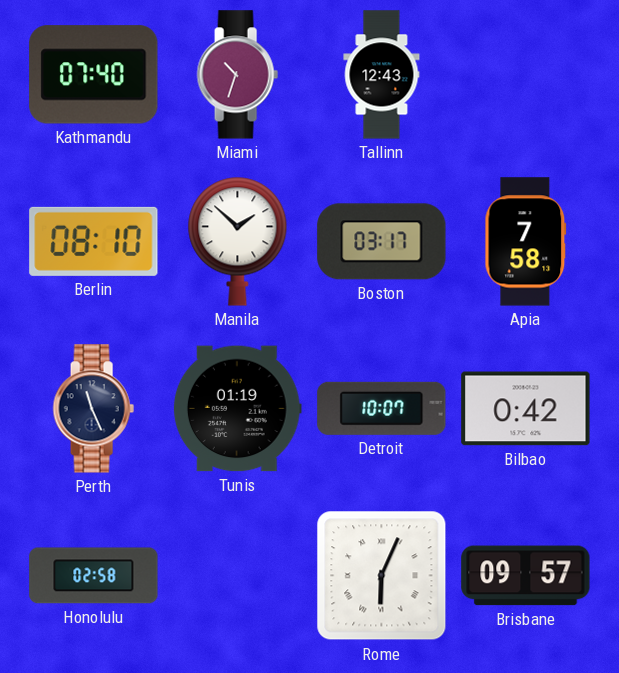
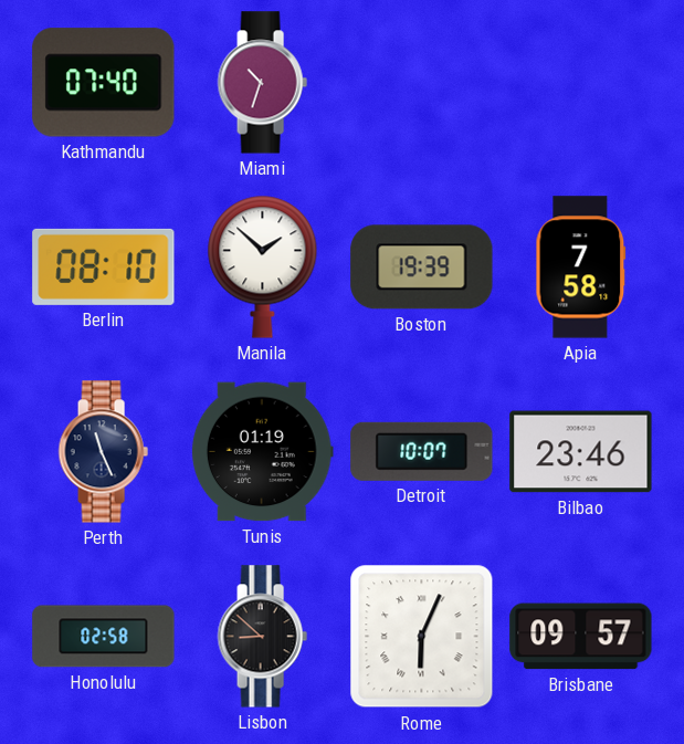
Tallinn: 12:43 -> none
Boston: 03:17 -> 19:39
Bilbao: 0:42 -> 23:46
Lisbon: none -> 8:52
